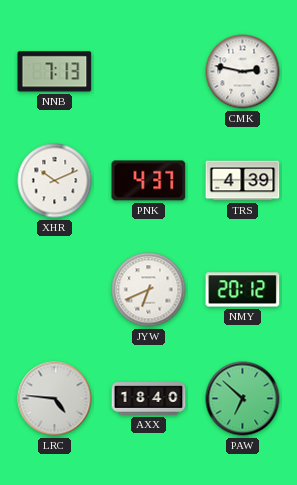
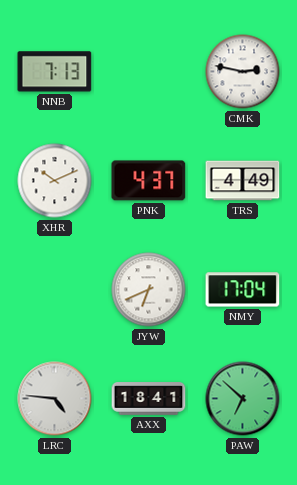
TRS: 4:39 -> 4:49
NMY: 20:12 -> 17:04
AXX: 18:40 -> 18:41
